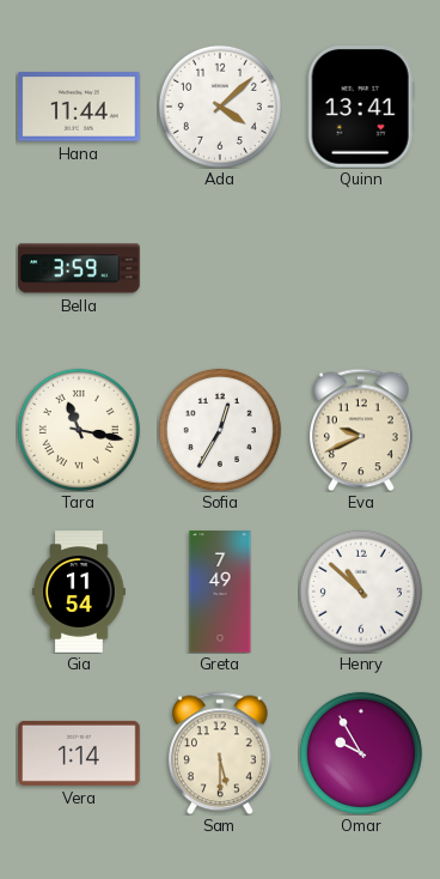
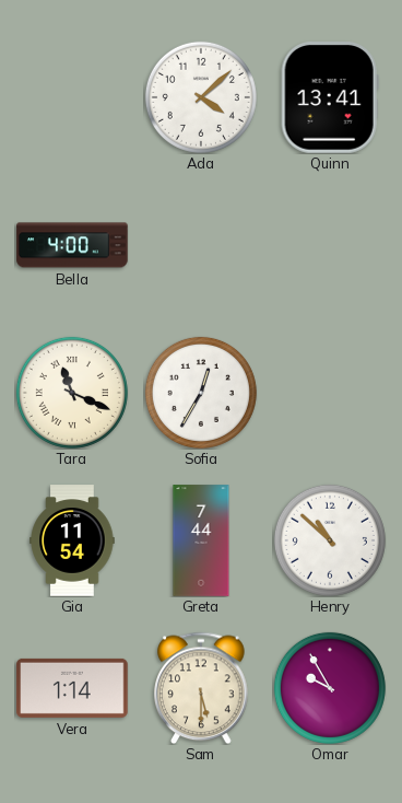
Hana: 11:44 -> none
Bella: 3:59 -> 4:00
Tara: 11:17 -> 11:19
Eva: 9:41 -> none
Greta: 7:49 -> 7:44
